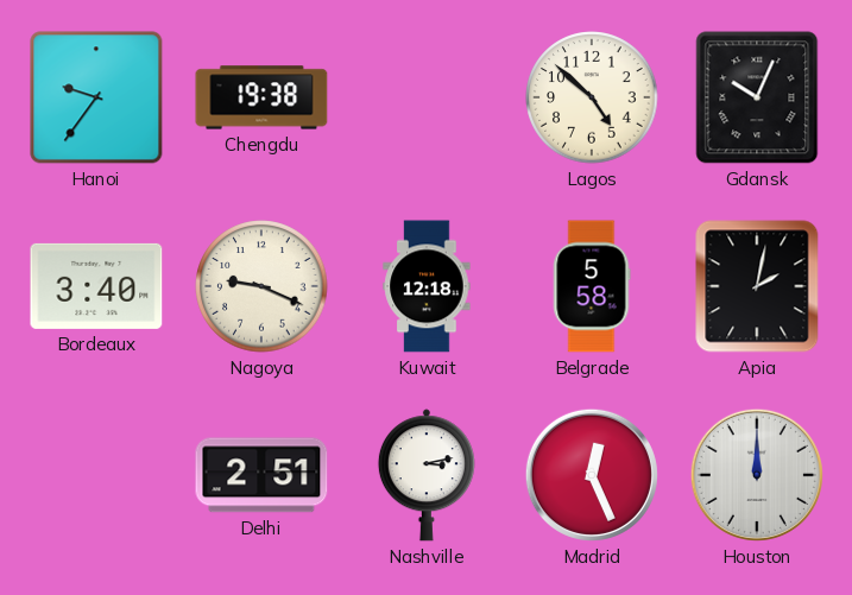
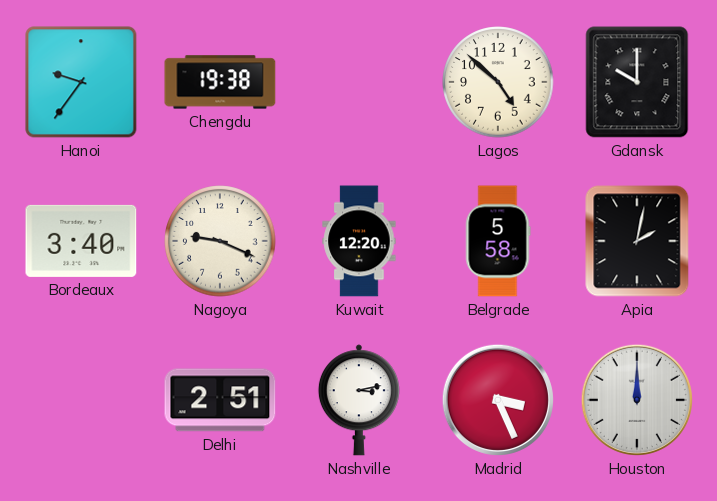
Gdansk: 10:04 -> 10:00
Kuwait: 12:18 -> 12:20
Madrid: 12:26 -> 3:26
